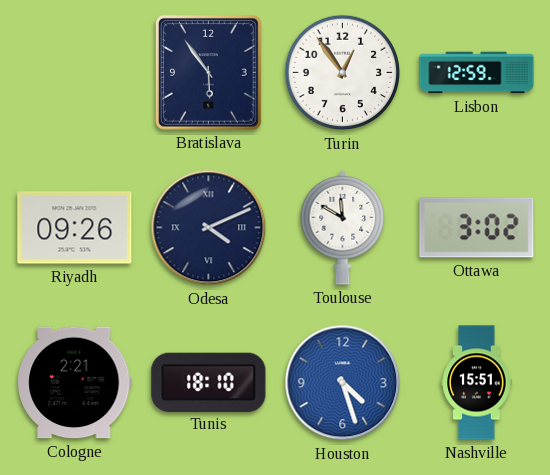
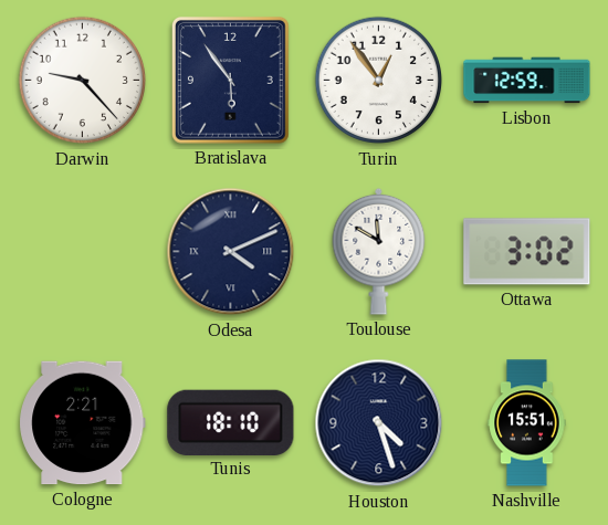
Darwin: none -> 9:23
Riyadh: 09:26 -> none
Houston dial: blue -> navy
